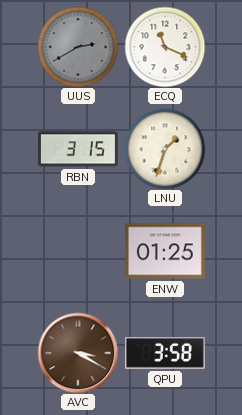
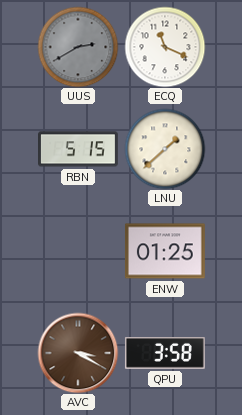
RBN: 3:15 -> 5:15
LNU: 1:33 -> 1:38
